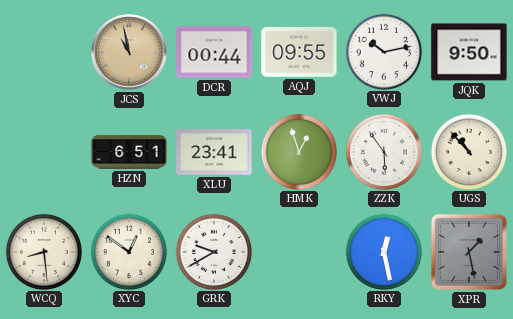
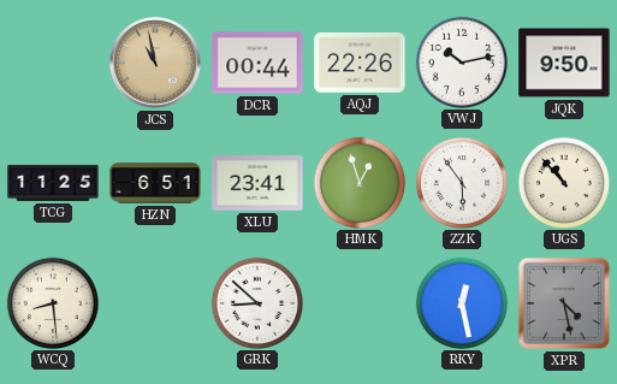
AQJ: 09:55 -> 22:26
TCG: none -> 11:25
XYC: 12:51 -> none
GRK: 9:40 -> 8:52
XPR: 1:28 -> 4:28
